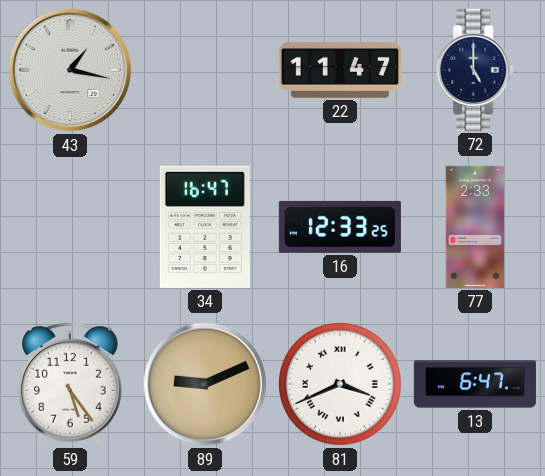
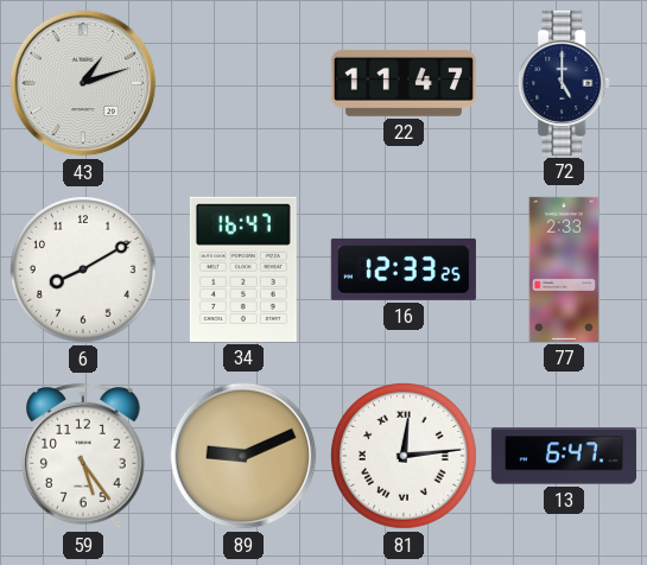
43: 1:17 -> 1:12
6: none -> 8:10
81: 3:41 -> 12:14
